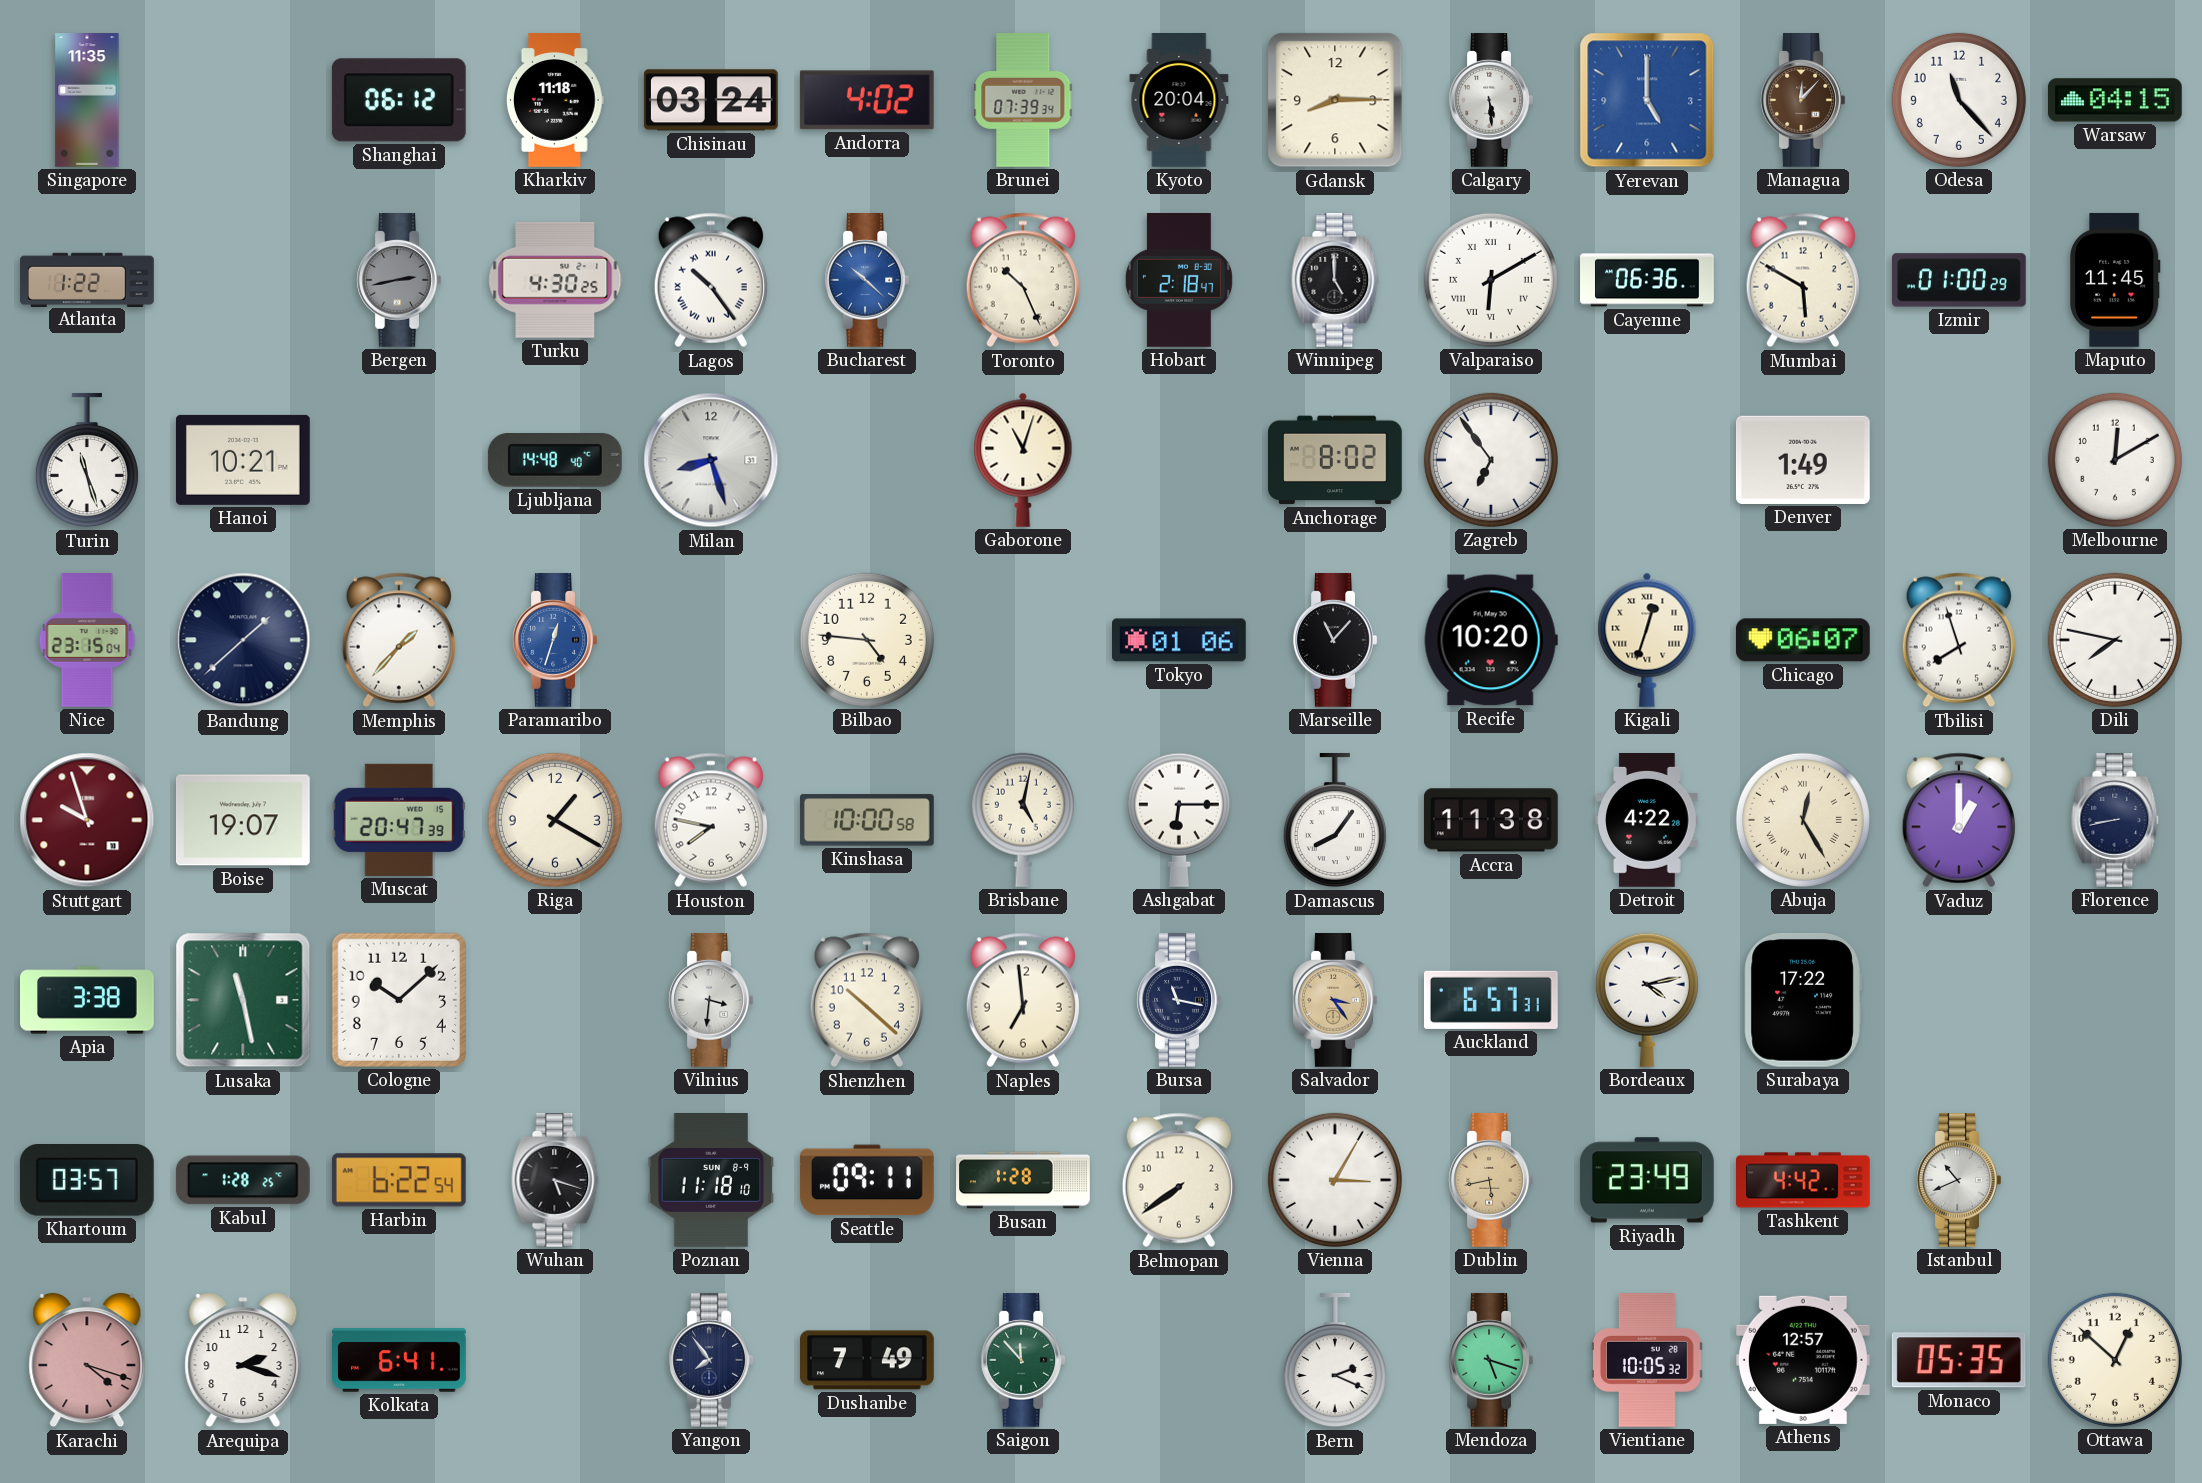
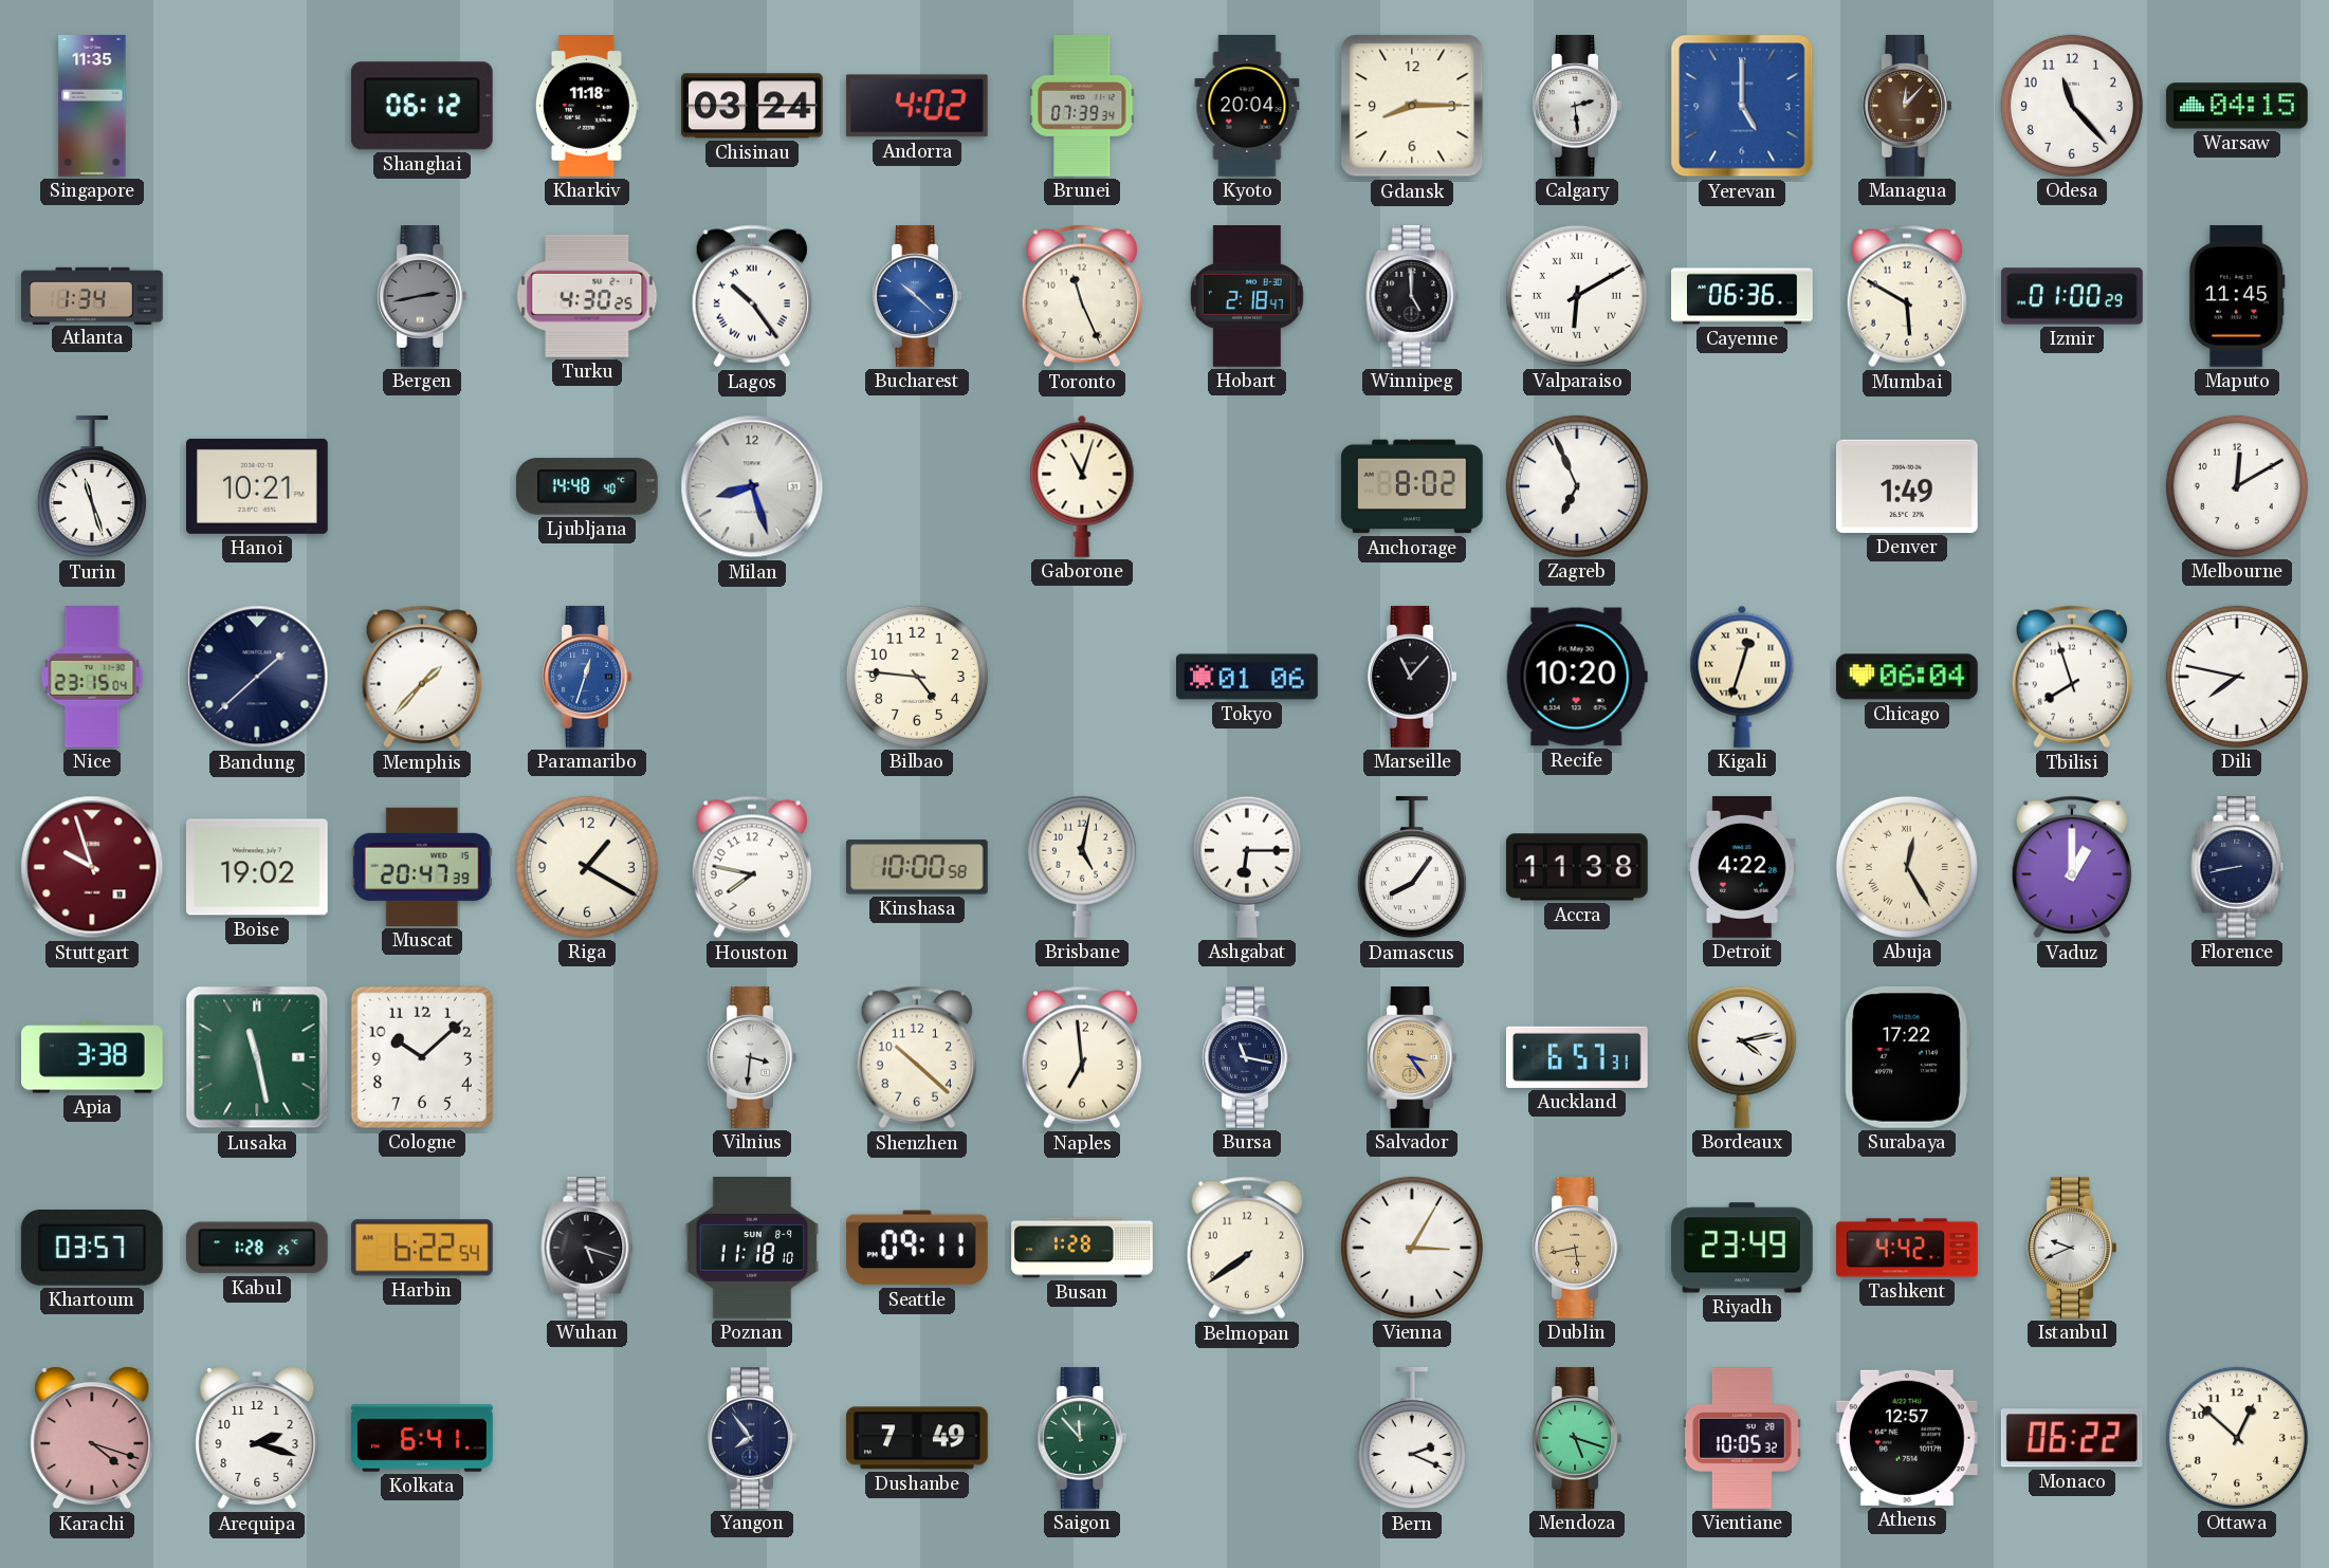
Calgary: 5:29 -> 2:29
Atlanta: 1:22 -> 1:34
Toronto: 10:26 -> 11:26
Zagreb: 6:54 -> 6:56
Chicago: 06:07 -> 06:04
Boise: 19:07 -> 19:02
Istanbul: 10:41 -> 9:41
Monaco: 05:35 -> 06:22
